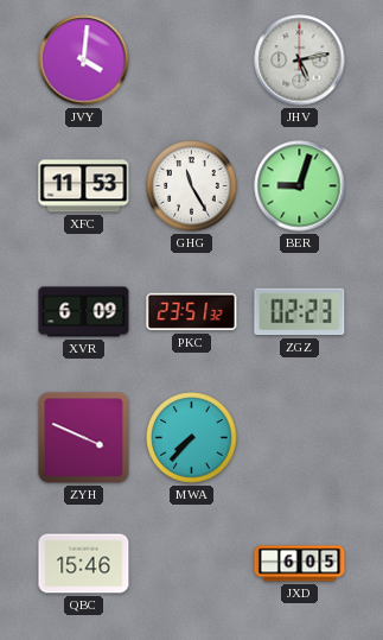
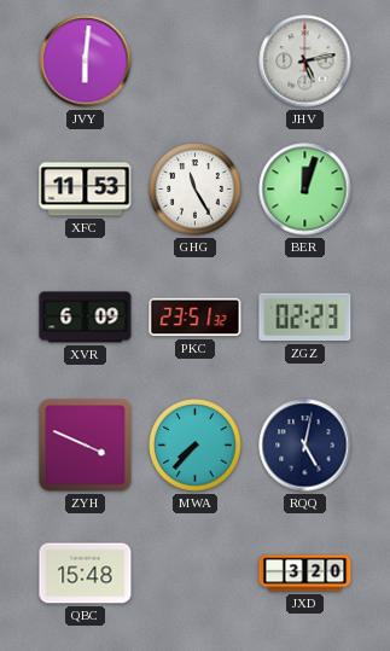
JVY: 4:01 -> 6:01
BER: 9:03 -> 12:03
RQQ: none -> 5:02
QBC: 15:46 -> 15:48
JXD: 6:05 -> 3:20
